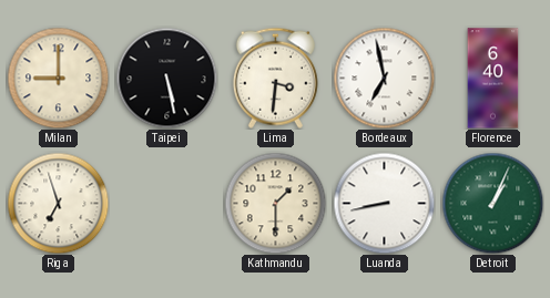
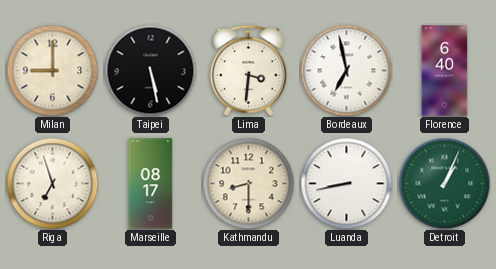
Marseille: none -> 08:17
Kathmandu: 1:30 -> 8:30
